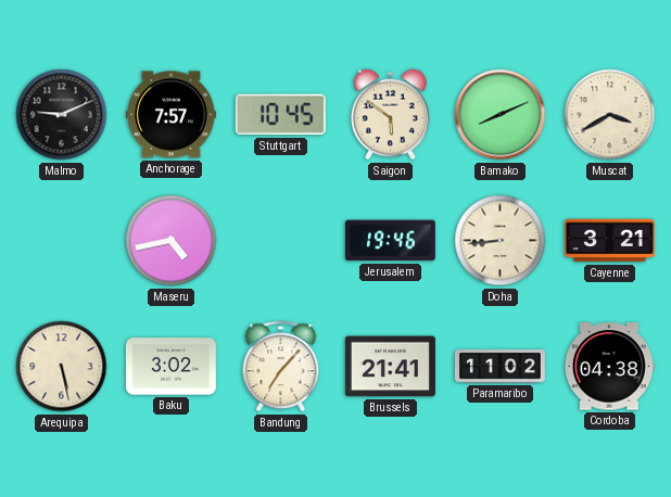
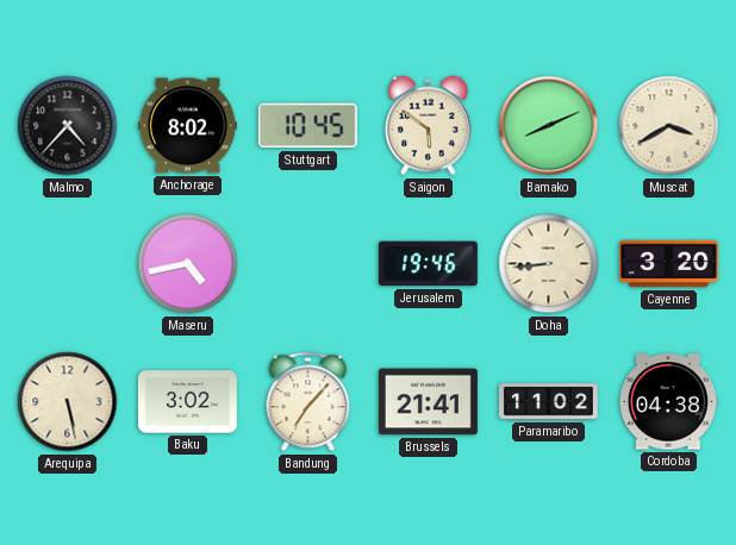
Malmo: 9:11 -> 4:37
Anchorage: 7:57 -> 8:02
Cayenne: 3:21 -> 3:20
